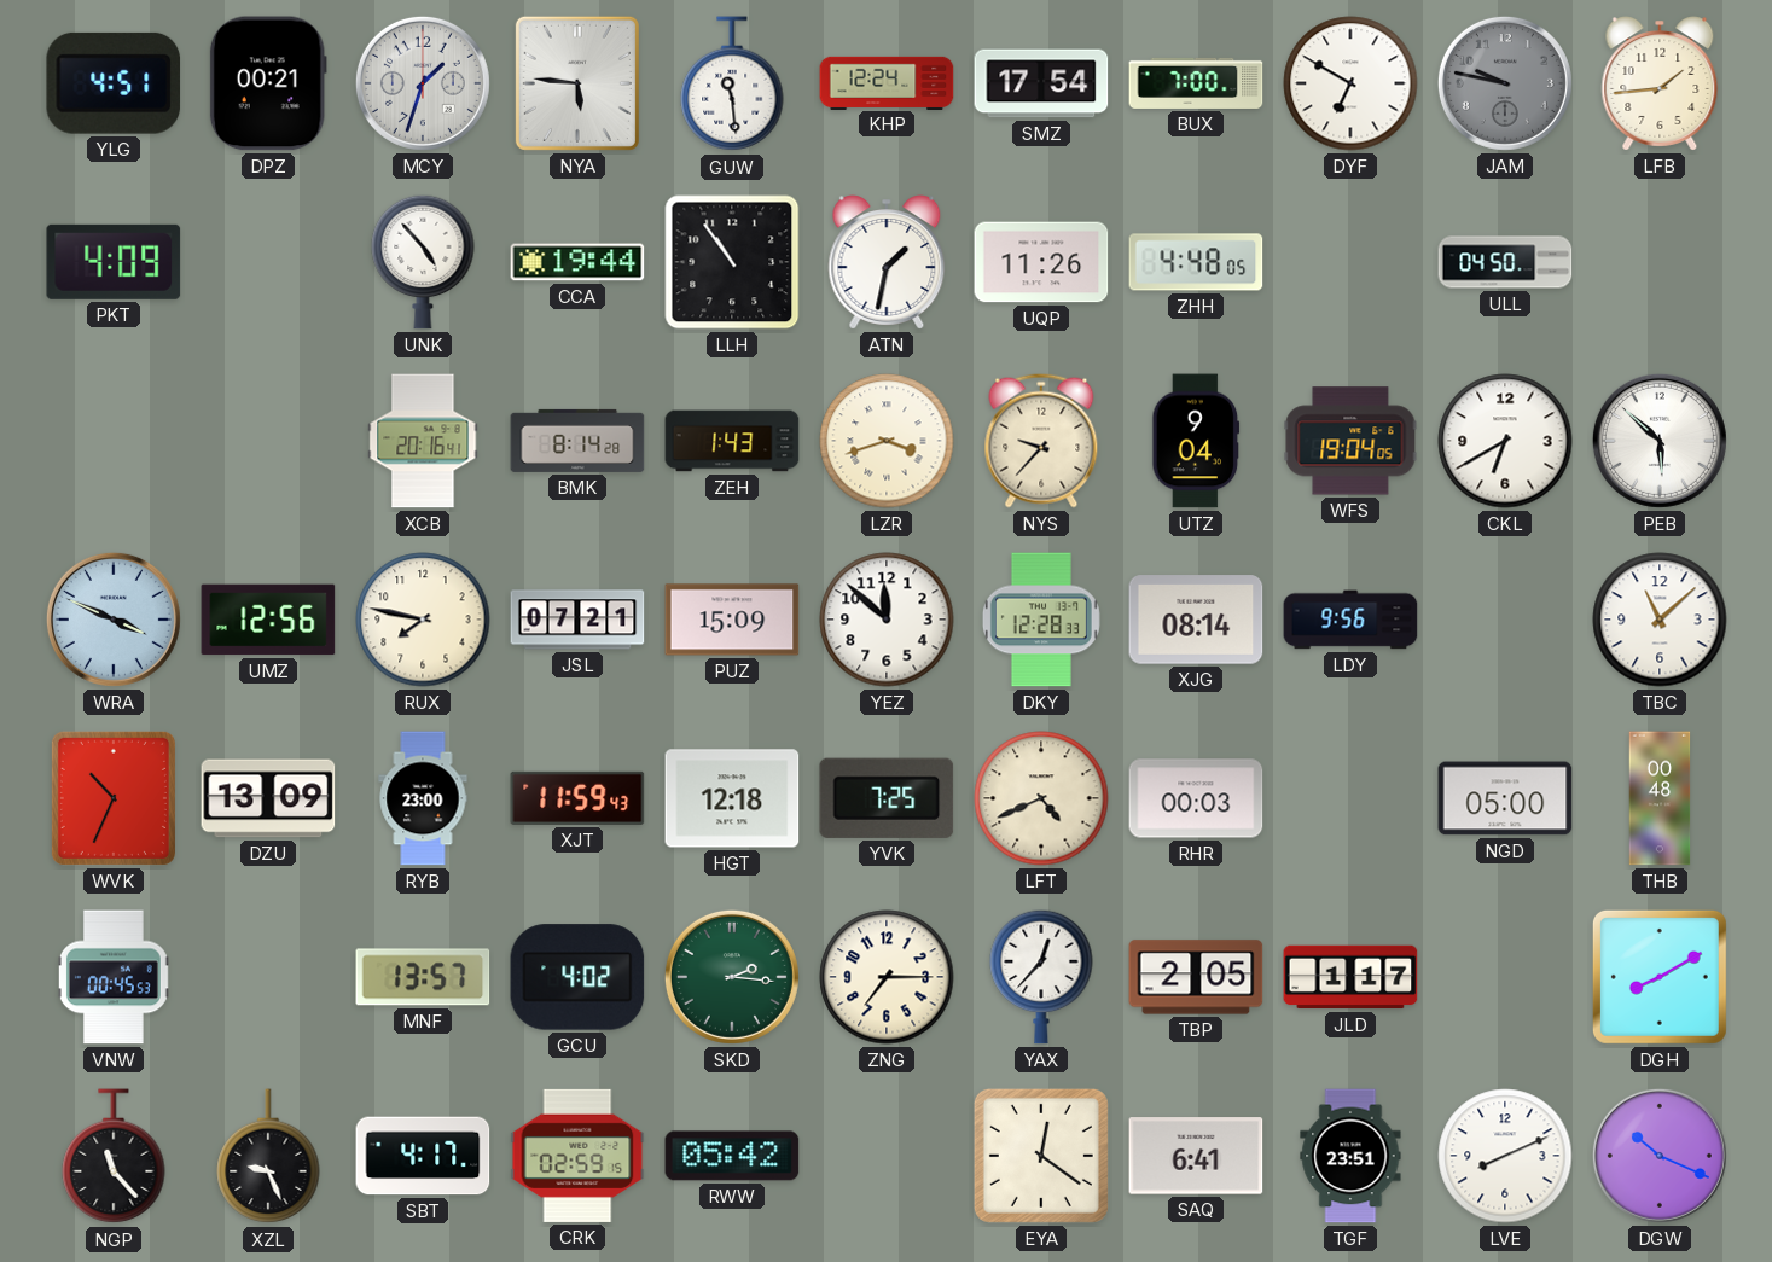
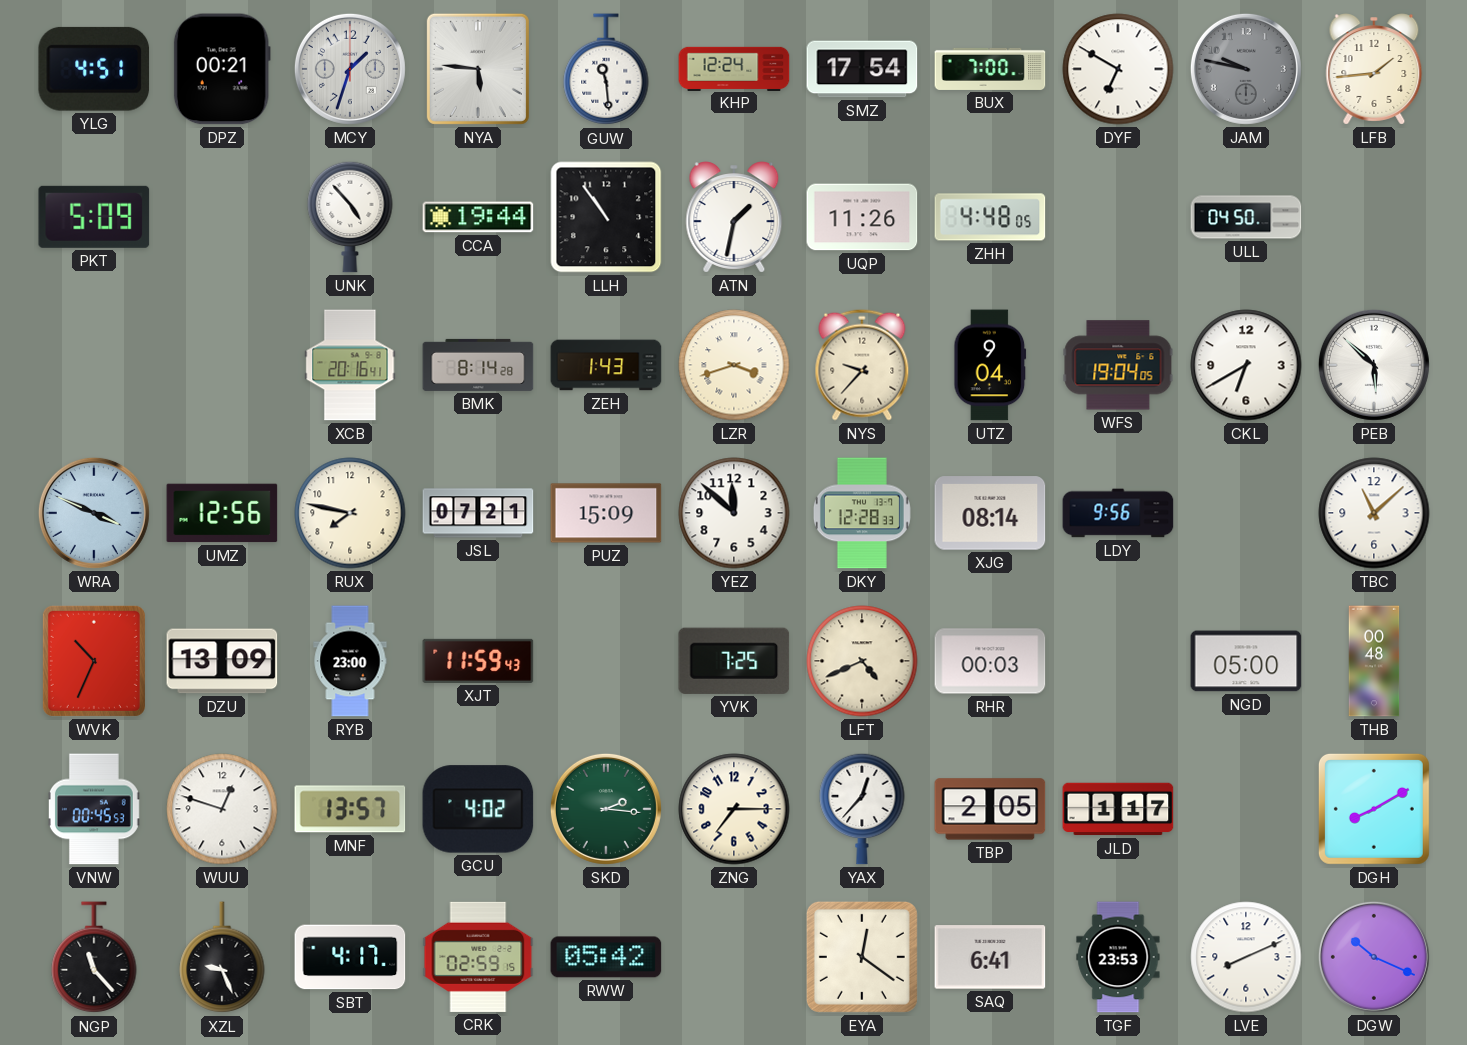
PKT: 4:09 -> 5:09
HGT: 12:18 -> none
WUU: none -> 12:48
TGF: 23:51 -> 23:53
